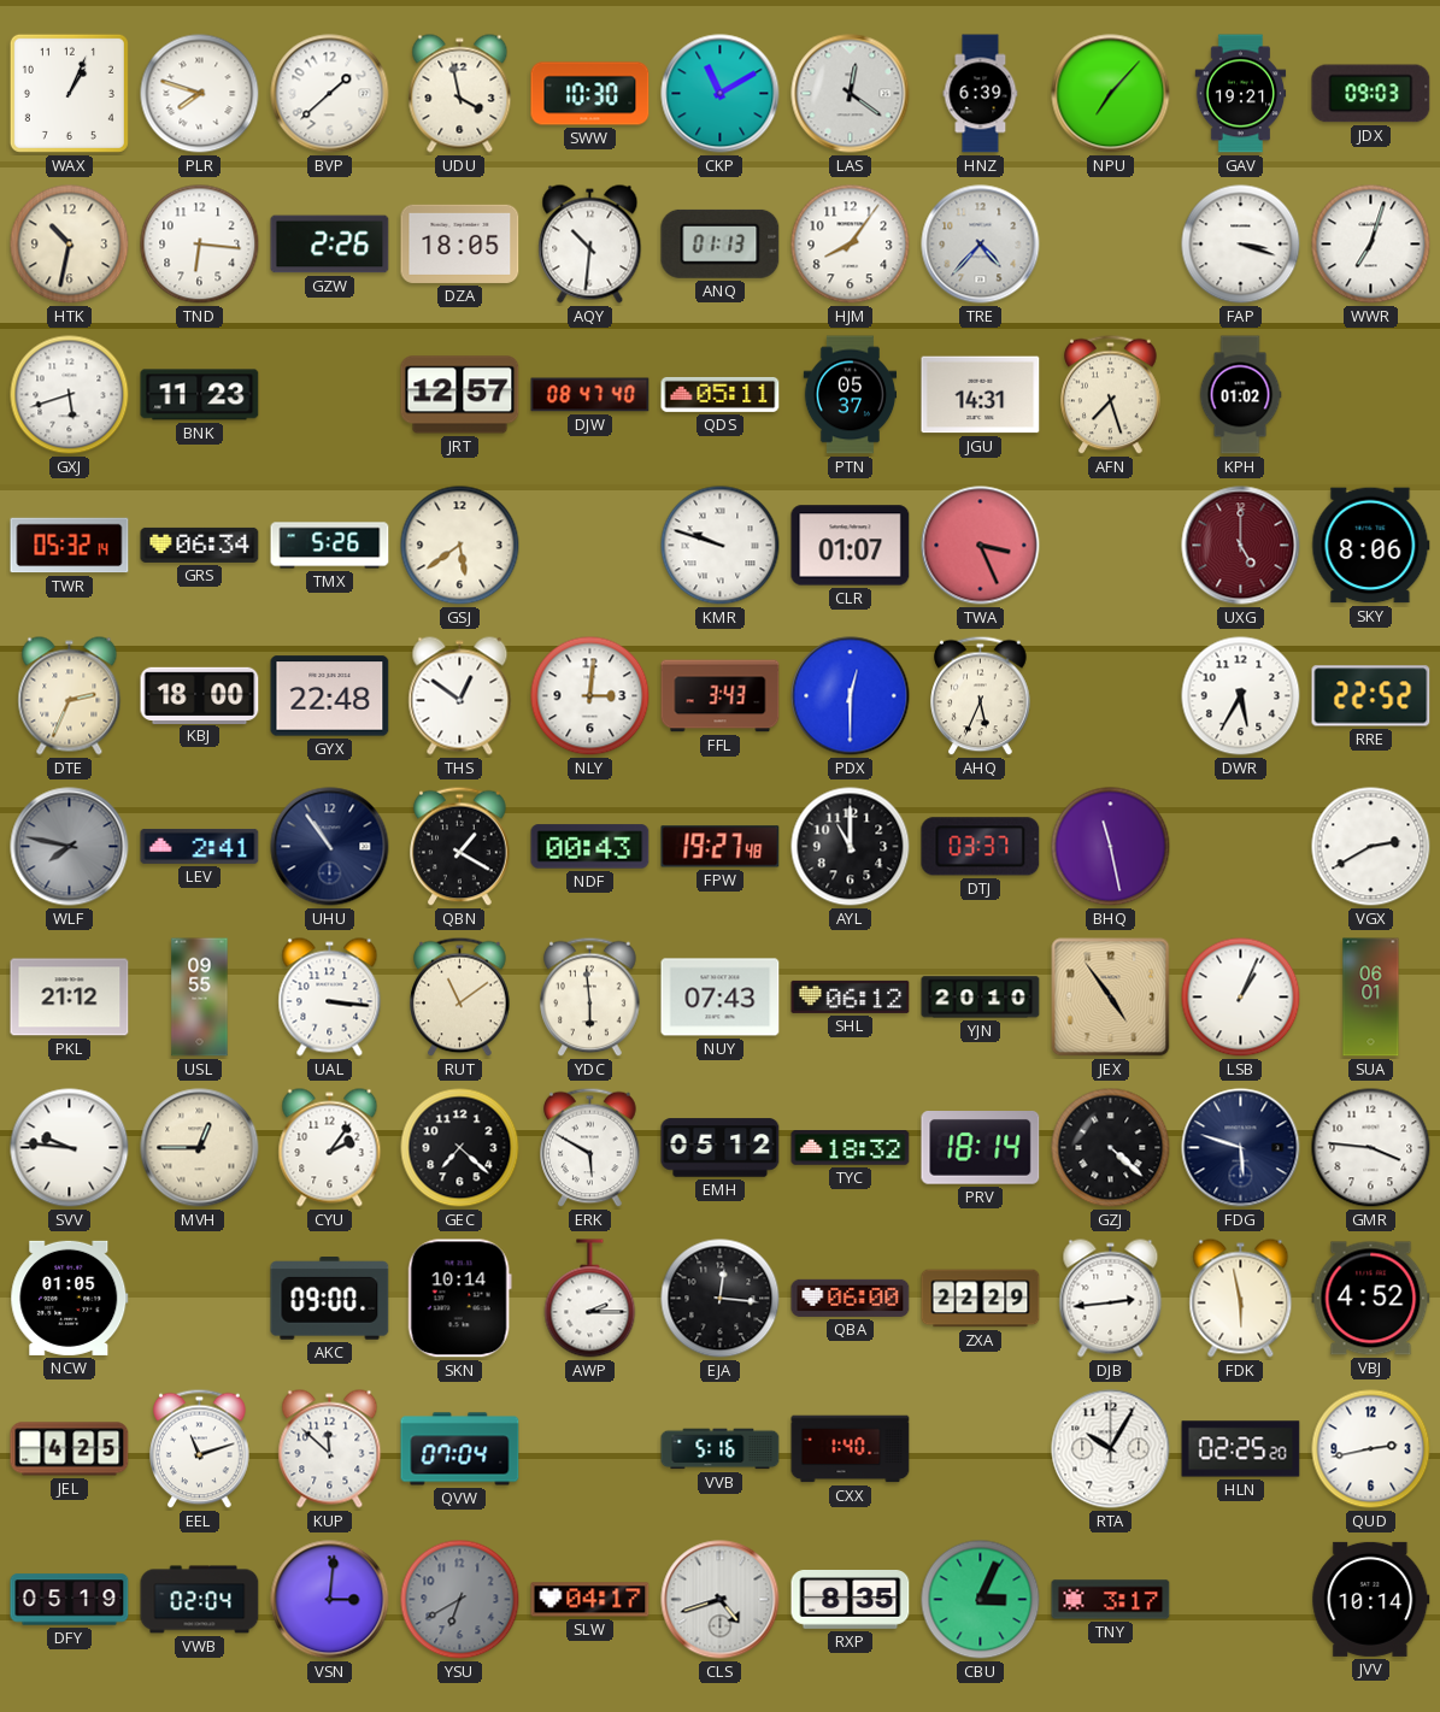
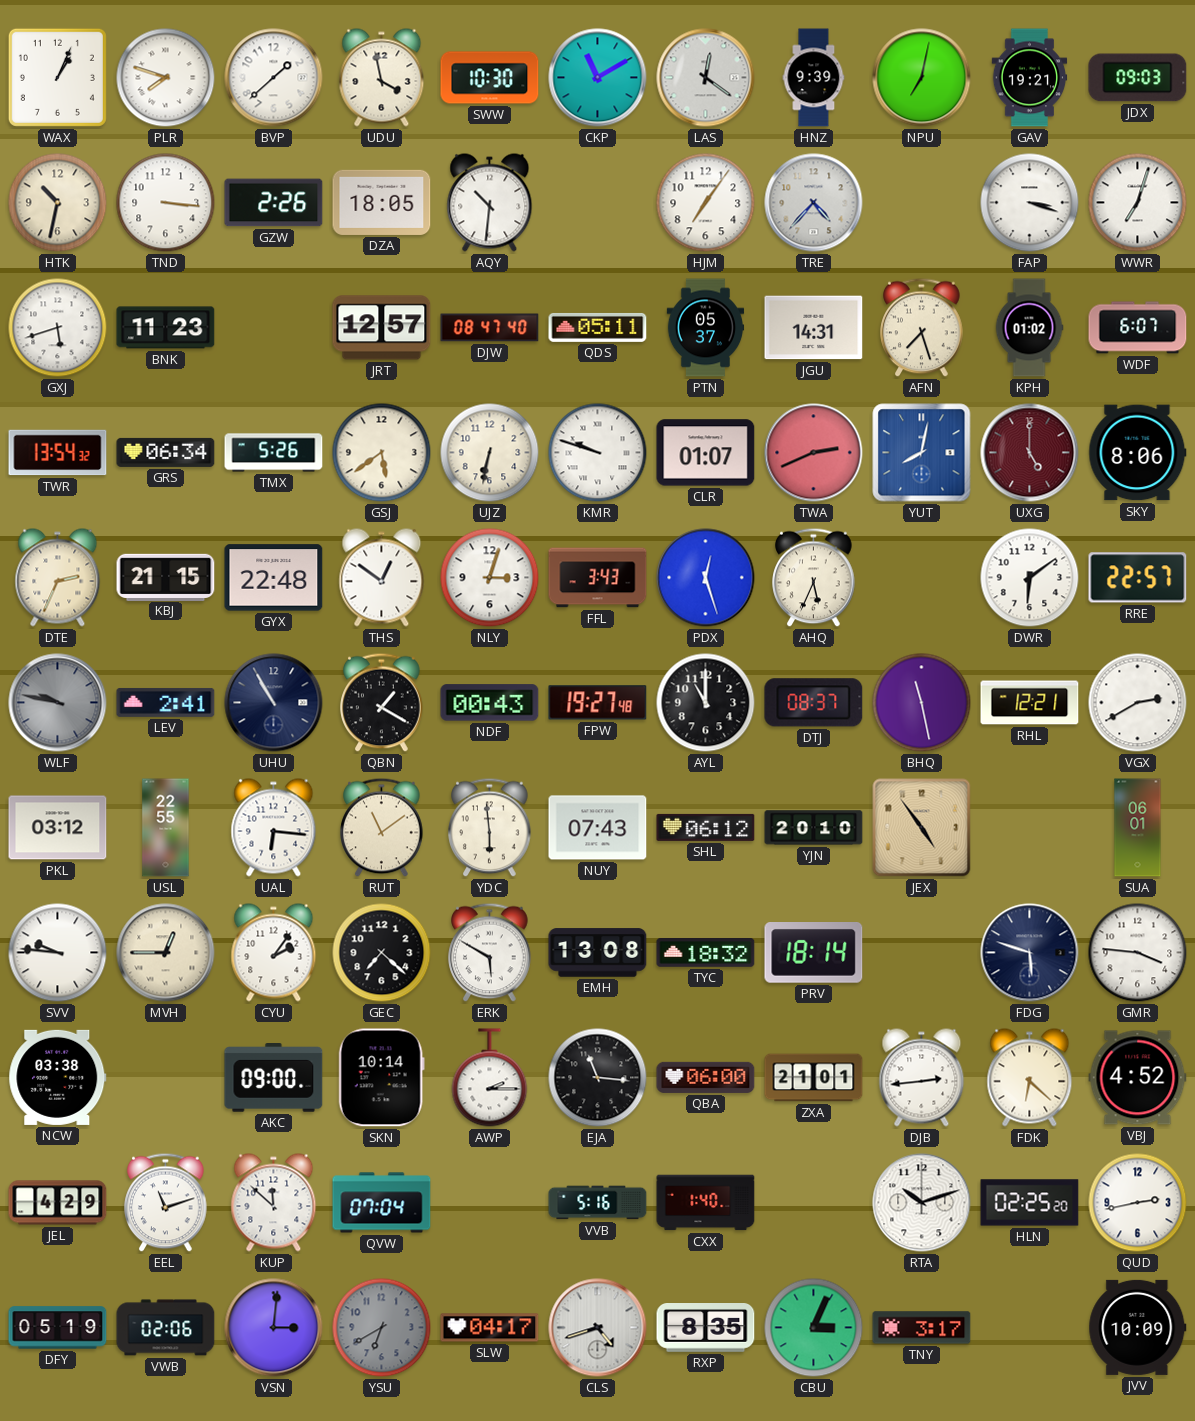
HNZ: 6:39 -> 9:39
NPU: 7:07 -> 7:02
TND: 6:16 -> 3:16
ANQ: 01:13 -> none
HJM: 8:06 -> 7:06
WDF: none -> 6:07
TWR: 05:32 -> 13:54
UJZ: none -> 6:32
TWA: 3:26 -> 2:41
YUT: none -> 8:02
KBJ: 18:00 -> 21:15
NLY: 3:01 -> 3:03
PDX: 12:30 -> 12:27
DWR: 5:35 -> 6:09
RRE: 22:52 -> 22:57
WLF: 7:47 -> 9:47
UHU: 10:54 -> 10:55
DTJ: 03:37 -> 08:37
RHL: none -> 12:21
PKL: 21:12 -> 03:12
USL: 09:55 -> 22:55
UAL: 3:16 -> 6:16
LSB: 1:04 -> none
EMH: 05:12 -> 13:08
GZJ: 4:22 -> none
NCW: 01:05 -> 03:38
EJA: 12:16 -> 11:16
ZXA: 22:29 -> 21:01
FDK: 5:58 -> 6:22
JEL: 4:25 -> 4:29
RTA: 10:05 -> 10:12
VWB: 02:04 -> 02:06
JVV: 10:14 -> 10:09
